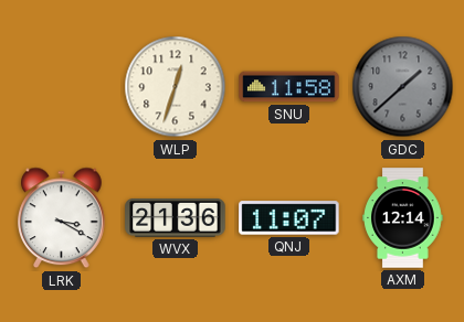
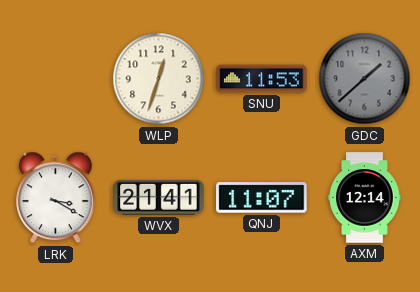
SNU: 11:58 -> 11:53
WVX: 21:36 -> 21:41
